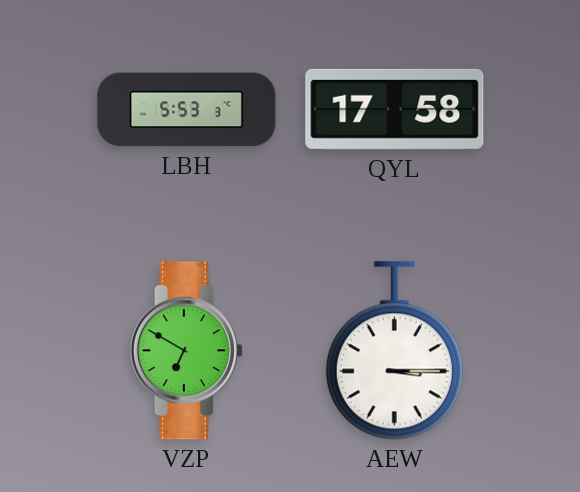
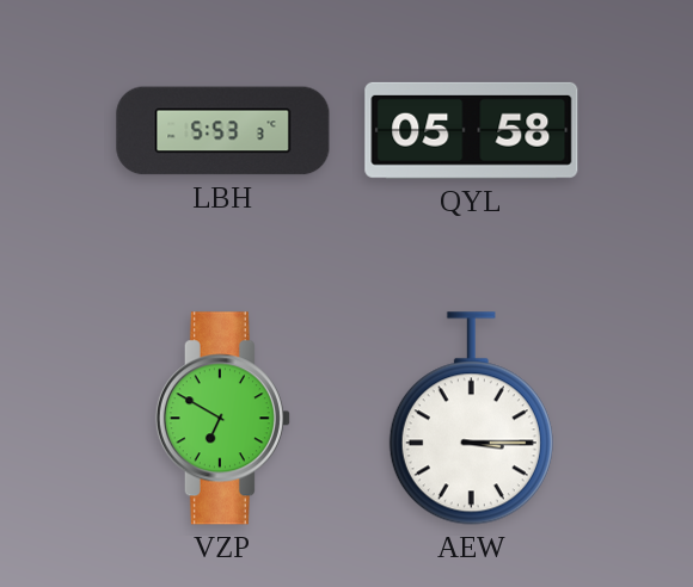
QYL: 17:58 -> 05:58
